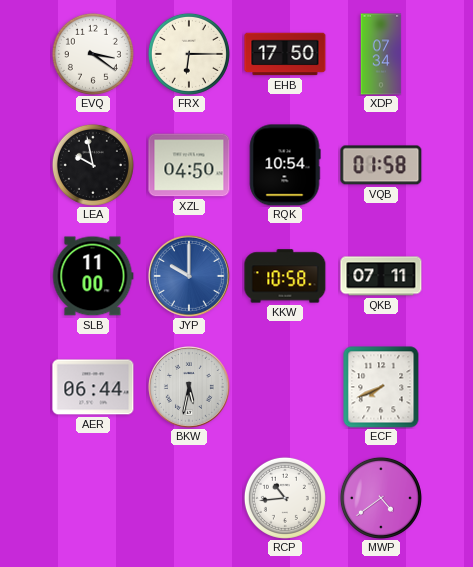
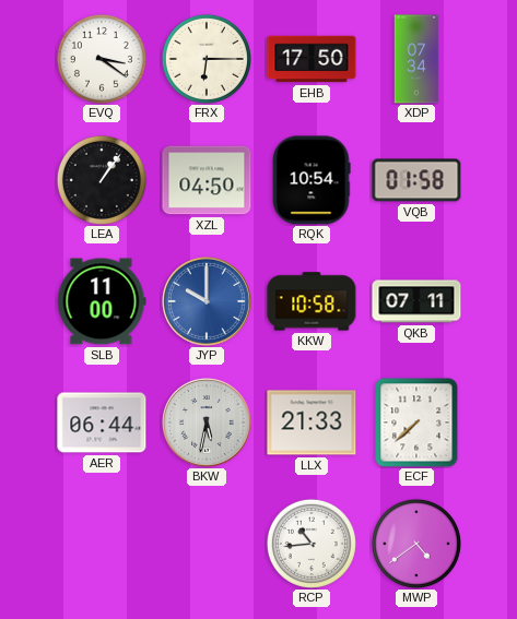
LEA: 9:58 -> 1:06
LLX: none -> 21:33
ECF: 7:41 -> 7:38
